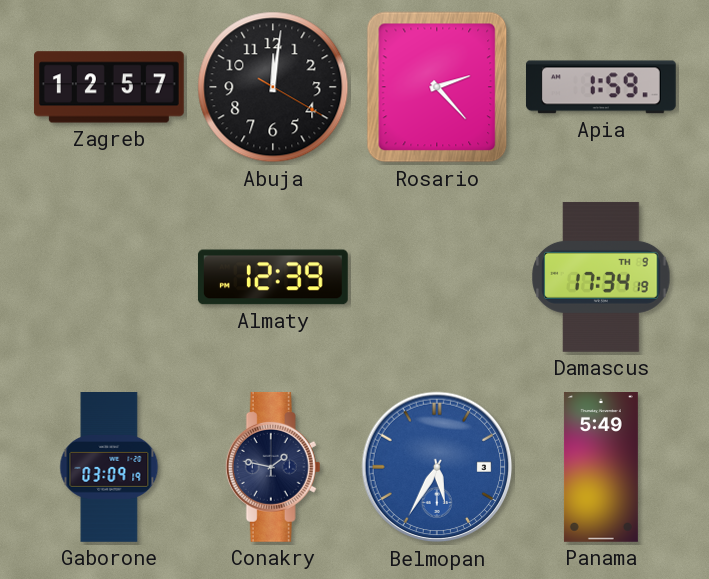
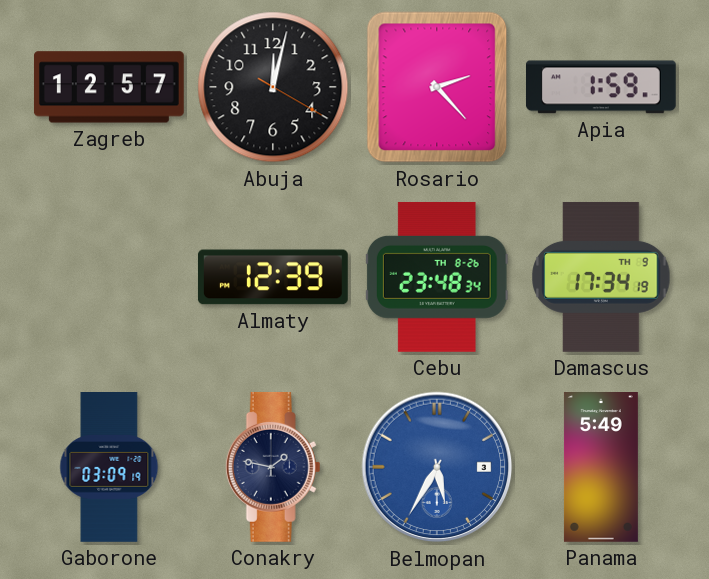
Abuja: 12:01 -> 12:02
Cebu: none -> 23:48
